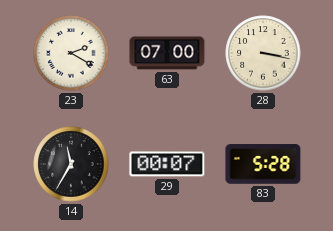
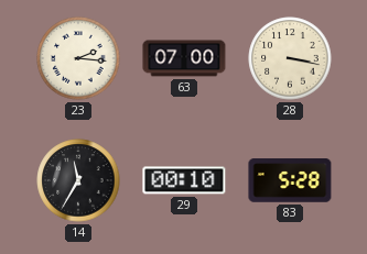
23: 2:20 -> 2:16
29: 00:07 -> 00:10
